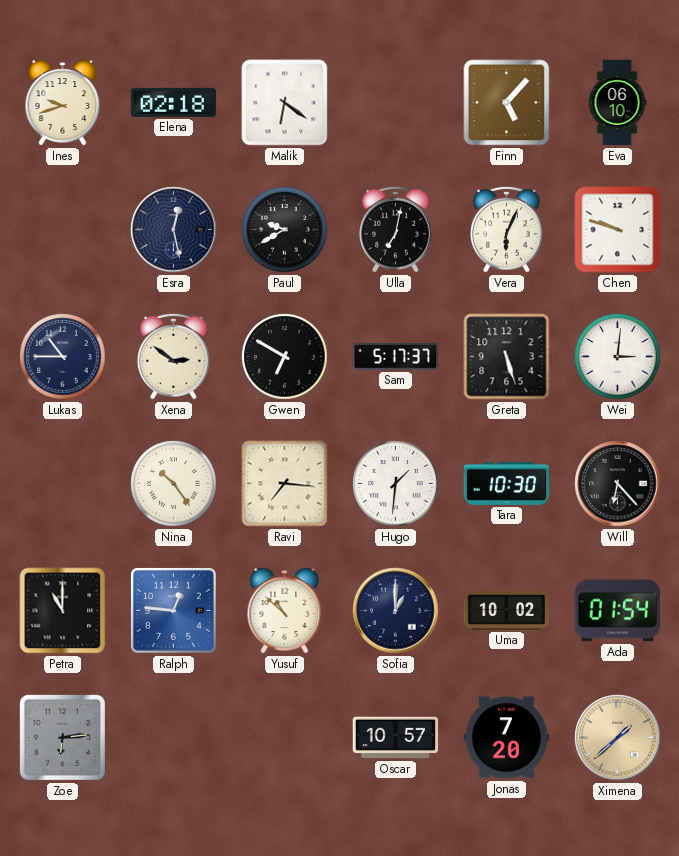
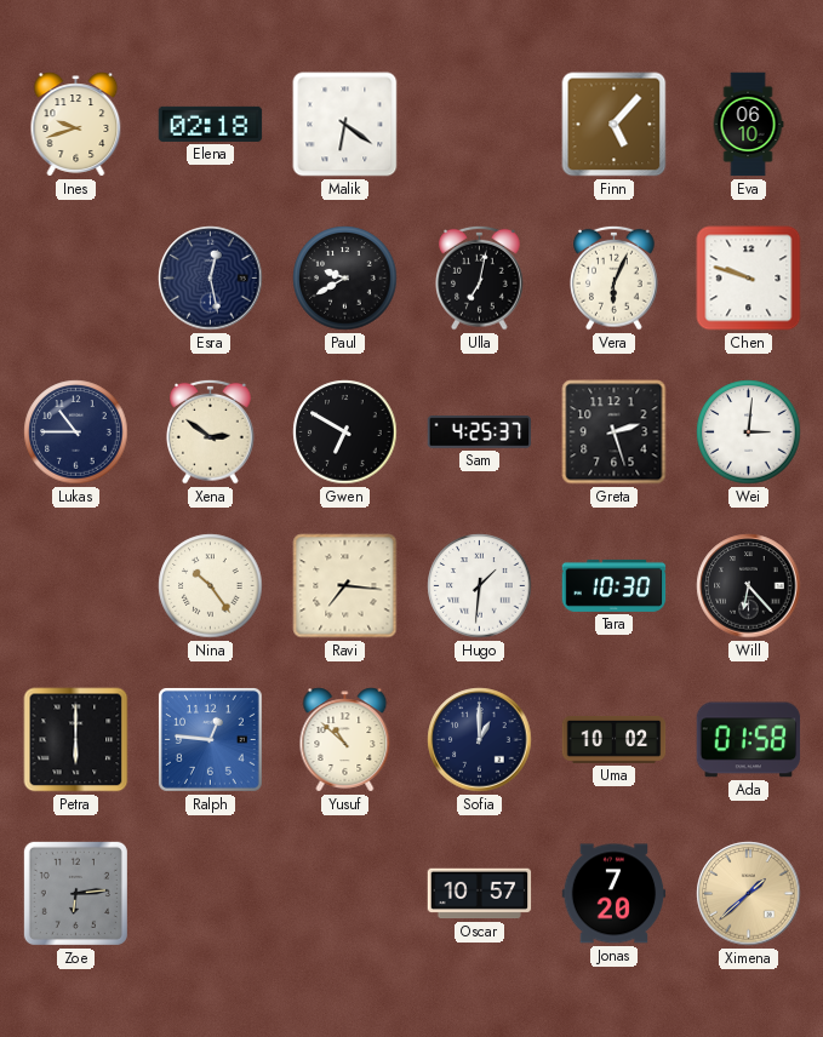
Sam: 5:17 -> 4:25
Greta: 5:27 -> 2:27
Petra: 11:00 -> 6:00
Ada: 01:54 -> 01:58
